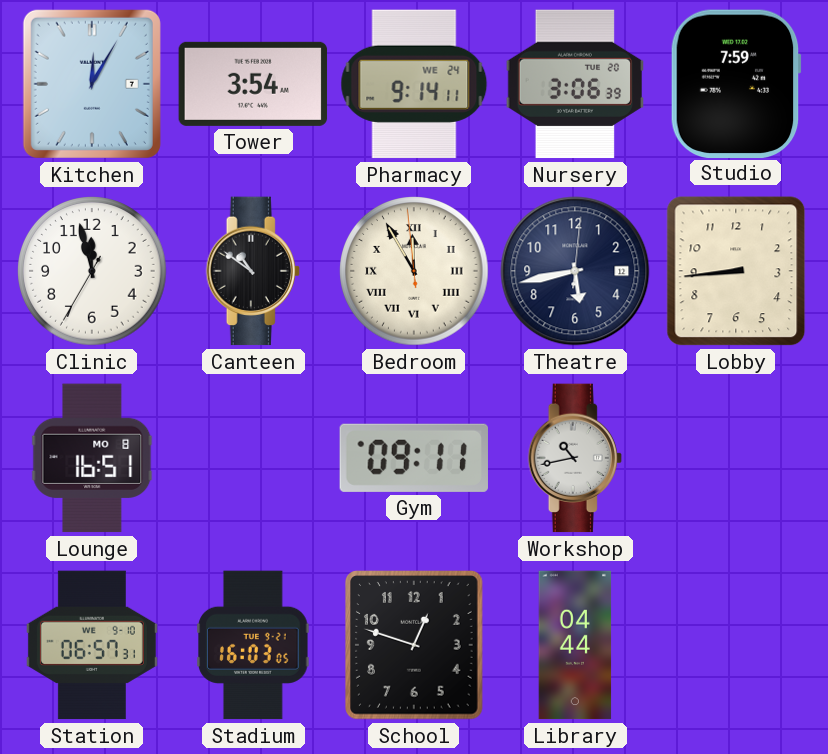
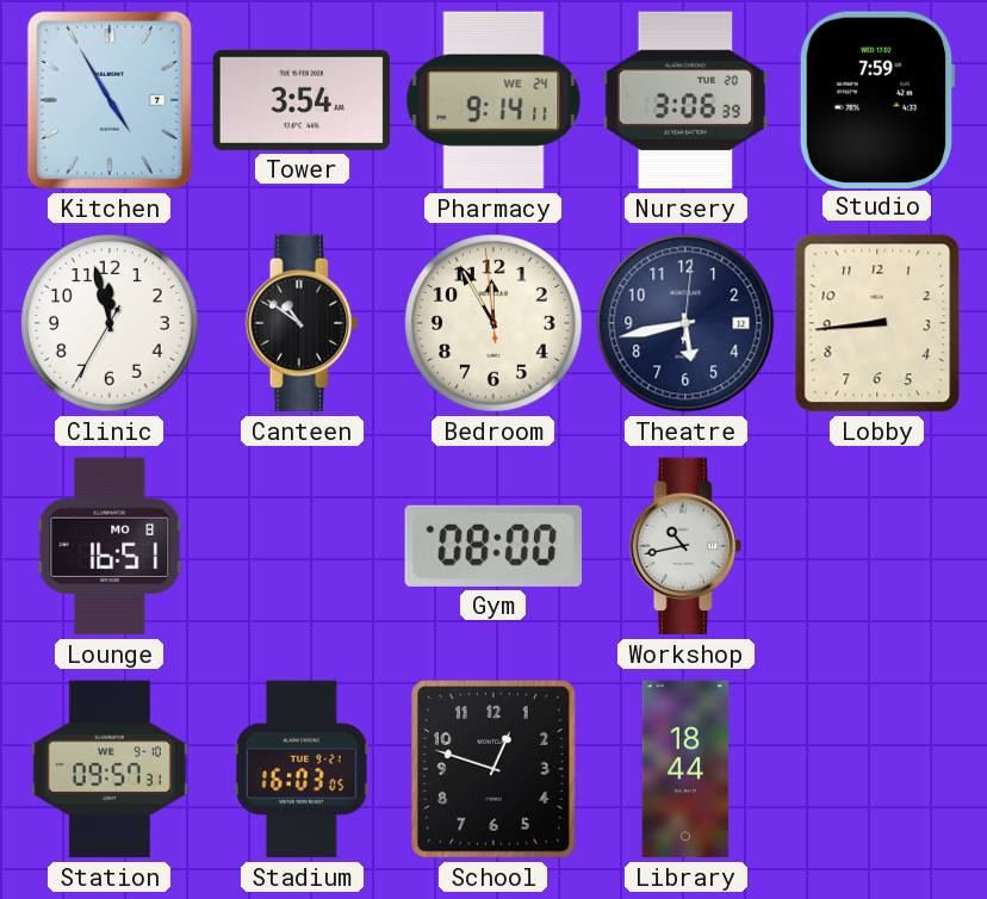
Kitchen: 12:05 -> 4:55
Bedroom numerals: Roman -> Arabic
Gym: 09:11 -> 08:00
Station: 06:57 -> 09:57
Library: 04:44 -> 18:44
